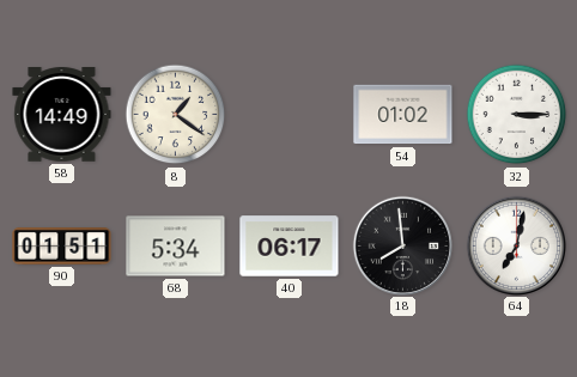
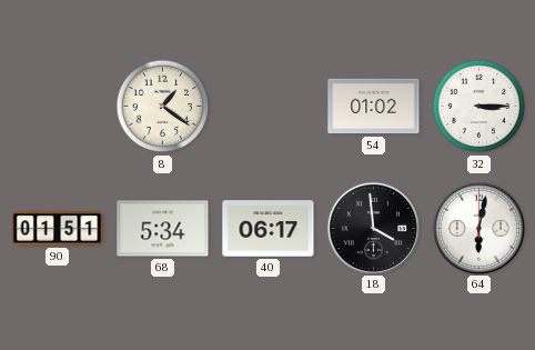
58: 14:49 -> none
18: 7:59 -> 3:59
64: 7:02 -> 6:02
